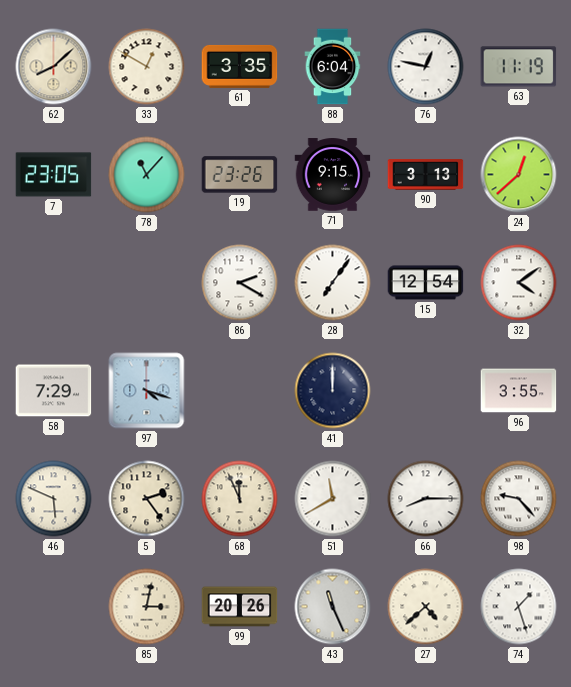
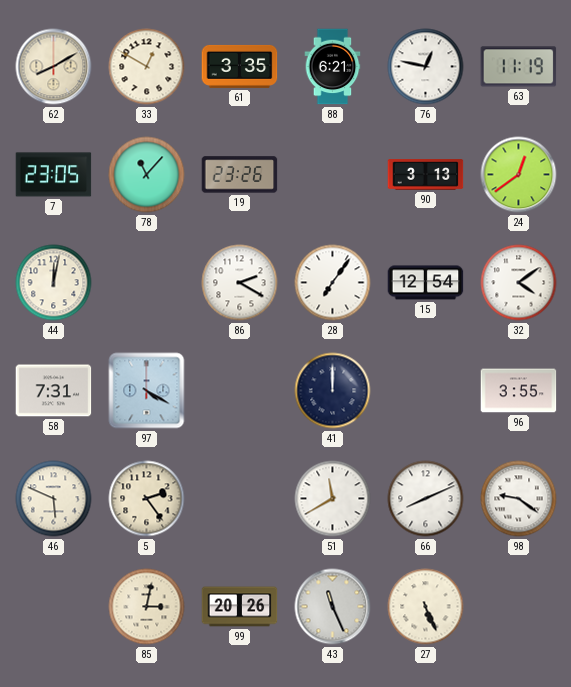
62: 8:08 -> 8:10
88: 6:04 -> 6:21
71: 9:15 -> none
24: 12:38 -> 12:39
44: none -> 12:02
58: 7:29 -> 7:31
97: 4:18 -> 4:20
68: 11:56 -> none
66: 8:15 -> 8:11
98: 9:23 -> 9:21
27: 4:38 -> 5:26
74: 1:27 -> none
